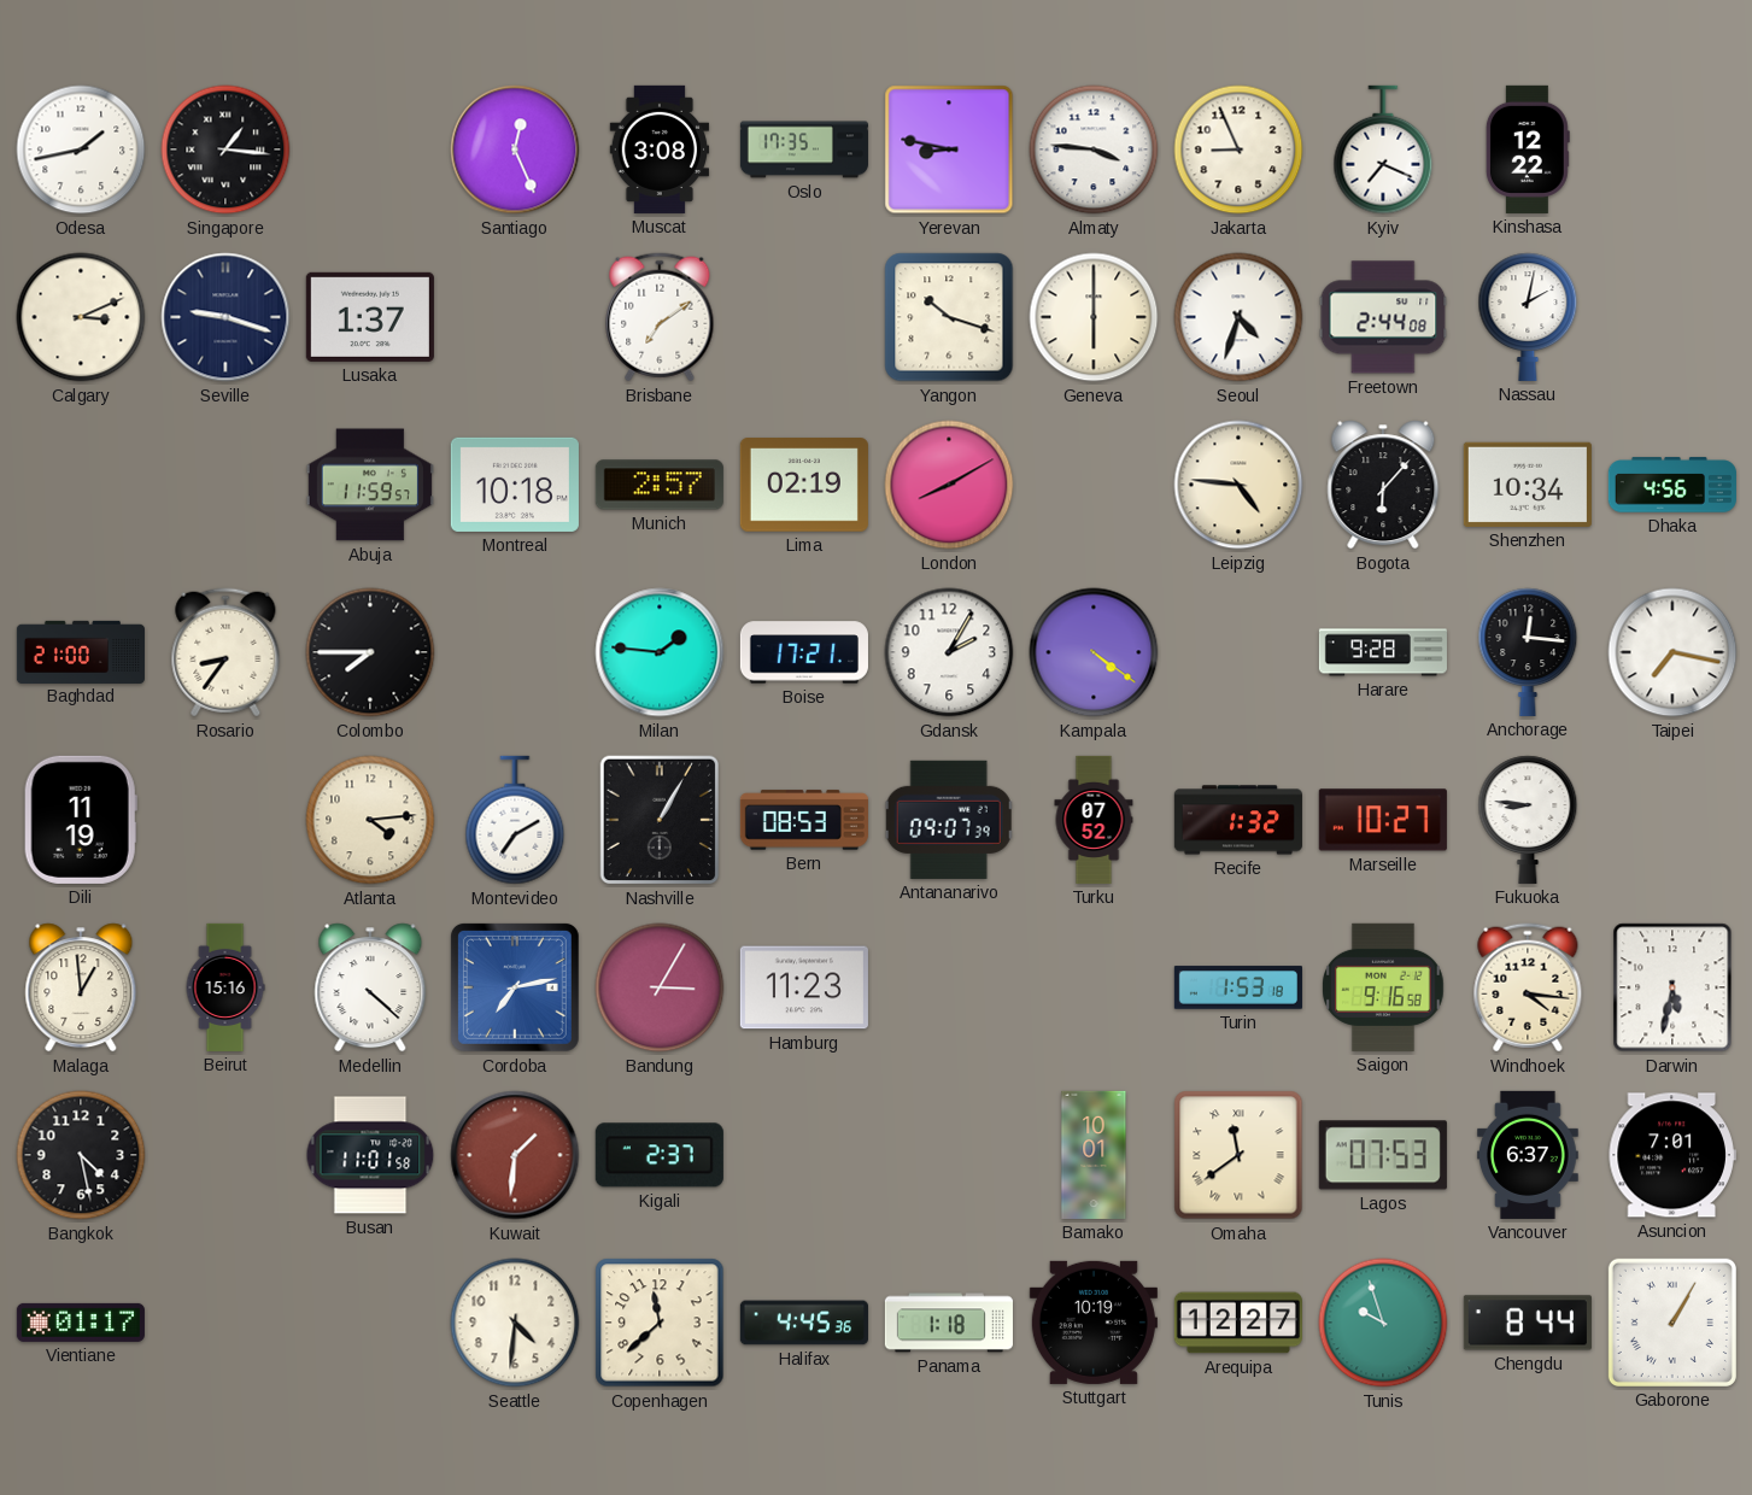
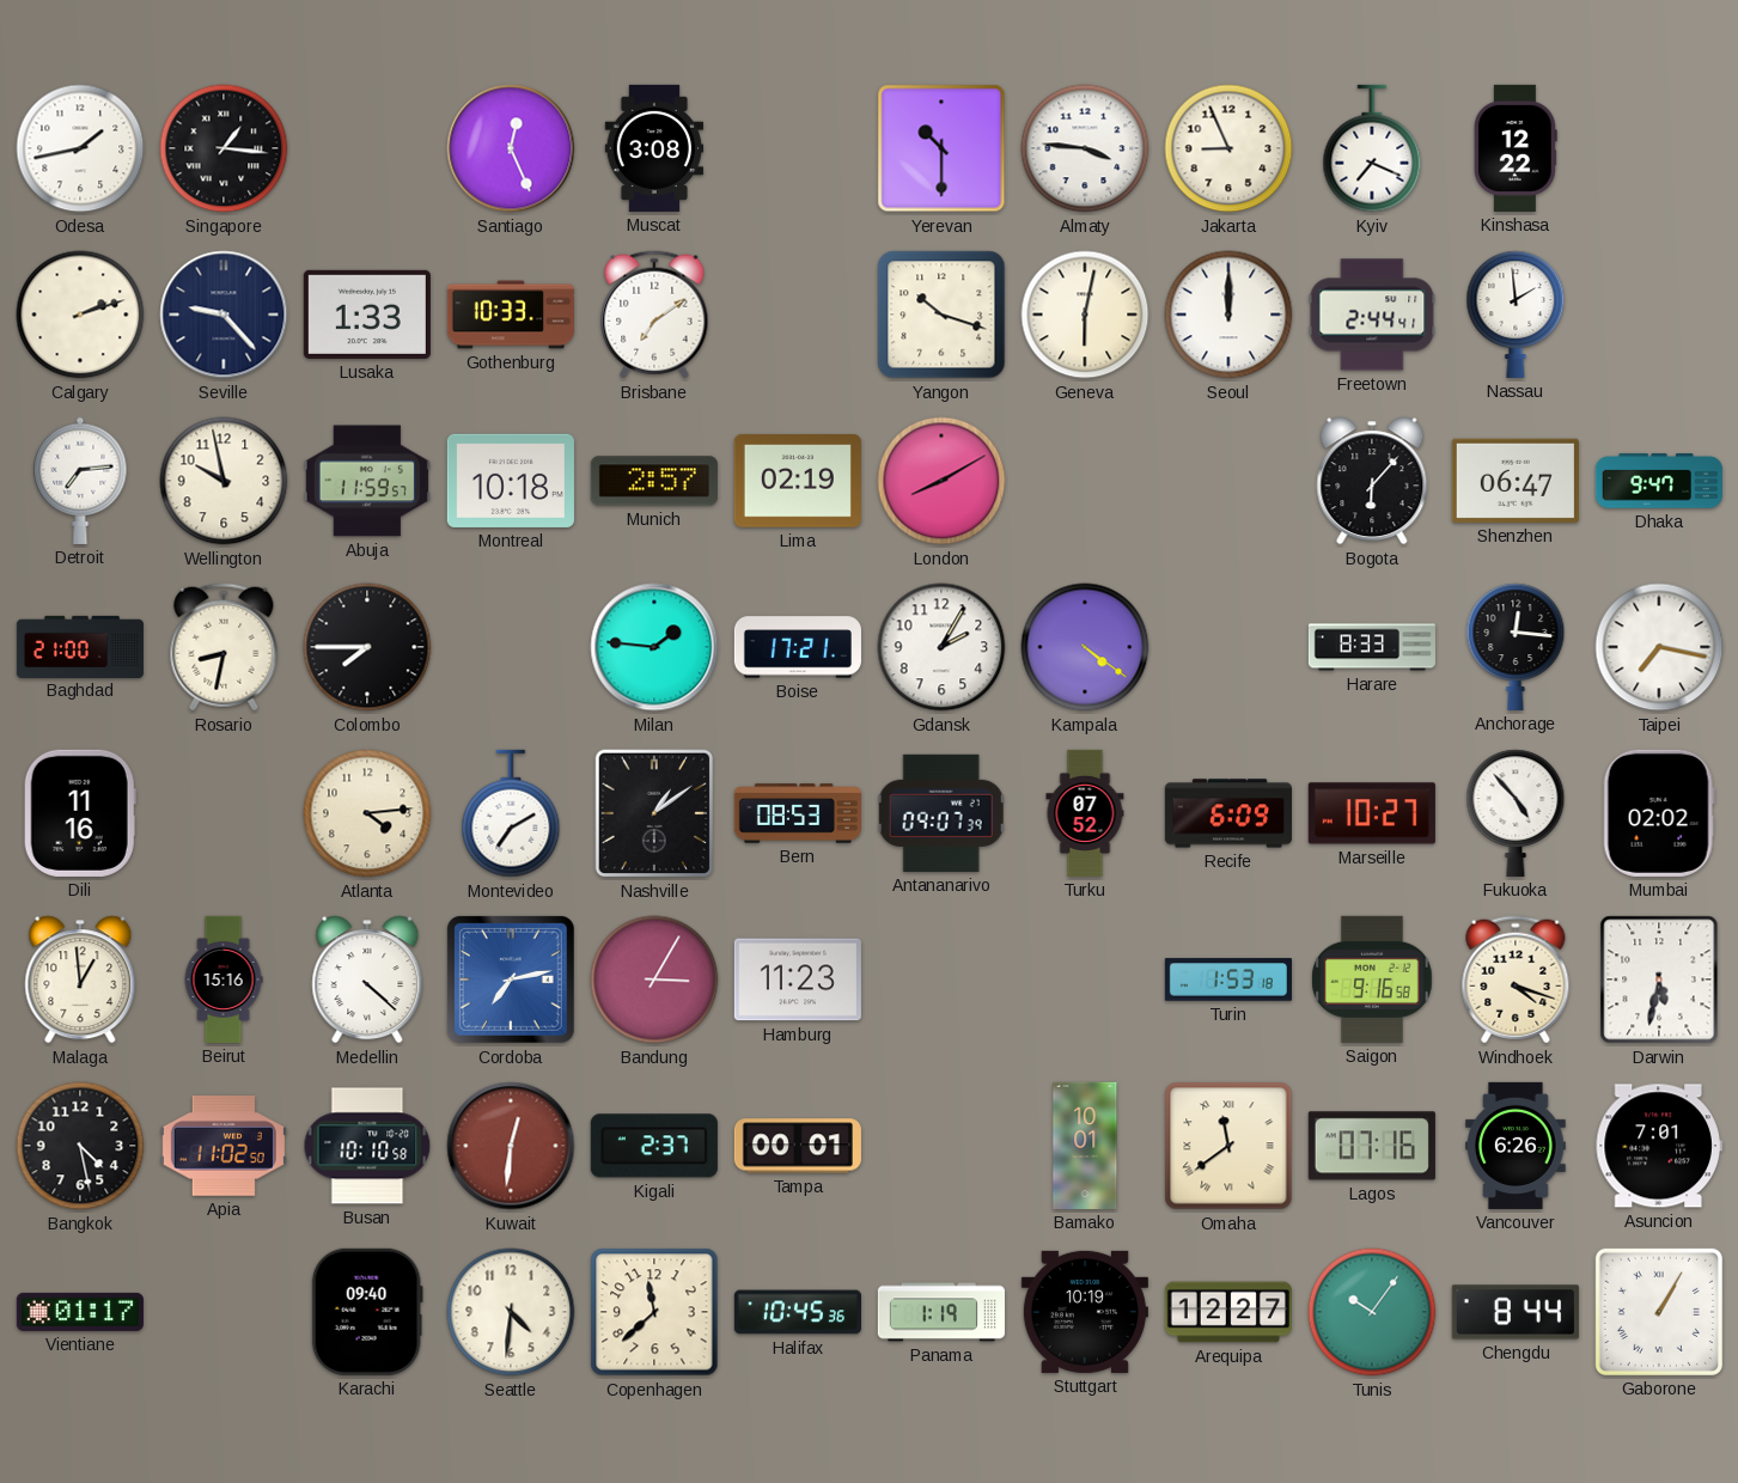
Oslo: 17:35 -> none
Yerevan: 8:47 -> 10:30
Calgary: 3:11 -> 2:12
Seville: 9:18 -> 9:23
Lusaka: 1:37 -> 1:33
Gothenburg: none -> 10:33
Geneva: 6:00 -> 6:02
Seoul: 4:33 -> 12:00
Freetown: 2:44:08 -> 2:44:41
Nassau: 2:02 -> 1:59
Detroit: none -> 7:14
Wellington: none -> 9:58
Leipzig: 4:46 -> none
Shenzhen: 10:34 -> 06:47
Dhaka: 4:56 -> 9:47
Rosario: 8:36 -> 8:32
Harare: 9:28 -> 8:33
Dili: 11:19 -> 11:16
Nashville: 1:05 -> 1:09
Recife: 1:32 -> 6:09
Fukuoka: 8:46 -> 4:53
Mumbai: none -> 02:02
Windhoek: 4:16 -> 4:18
Apia: none -> 11:02
Busan: 11:01 -> 10:10
Kuwait: 1:31 -> 12:31
Tampa: none -> 00:01
Lagos: 07:53 -> 07:16
Vancouver: 6:37 -> 6:26
Karachi: none -> 09:40
Halifax: 4:45 -> 10:45
Panama: 1:18 -> 1:19
Tunis: 9:57 -> 10:06
